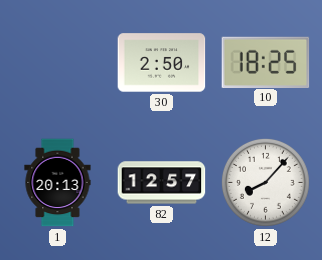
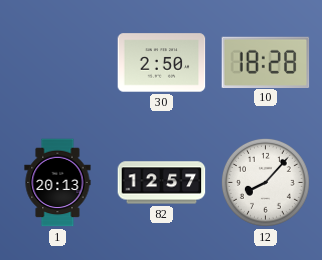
10: 18:25 -> 18:28
